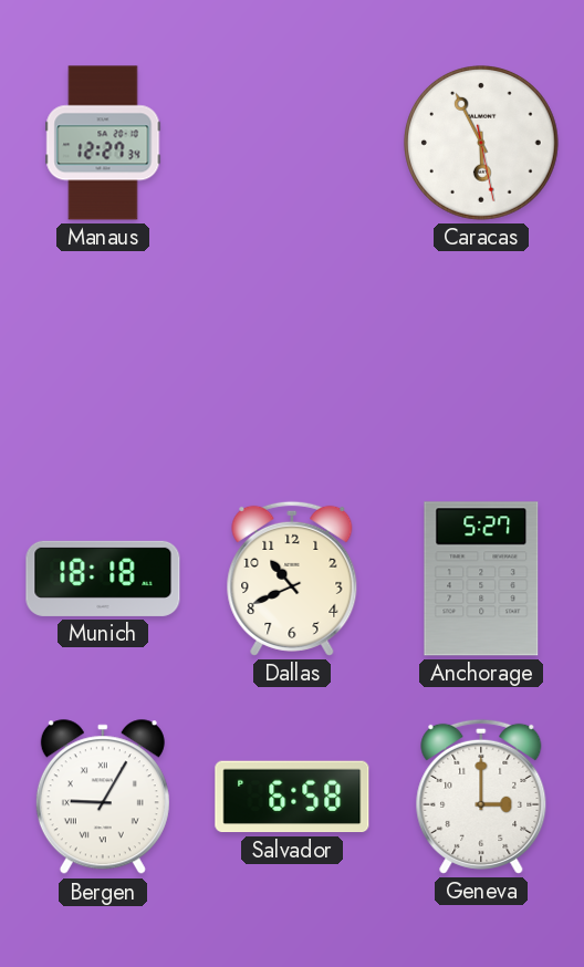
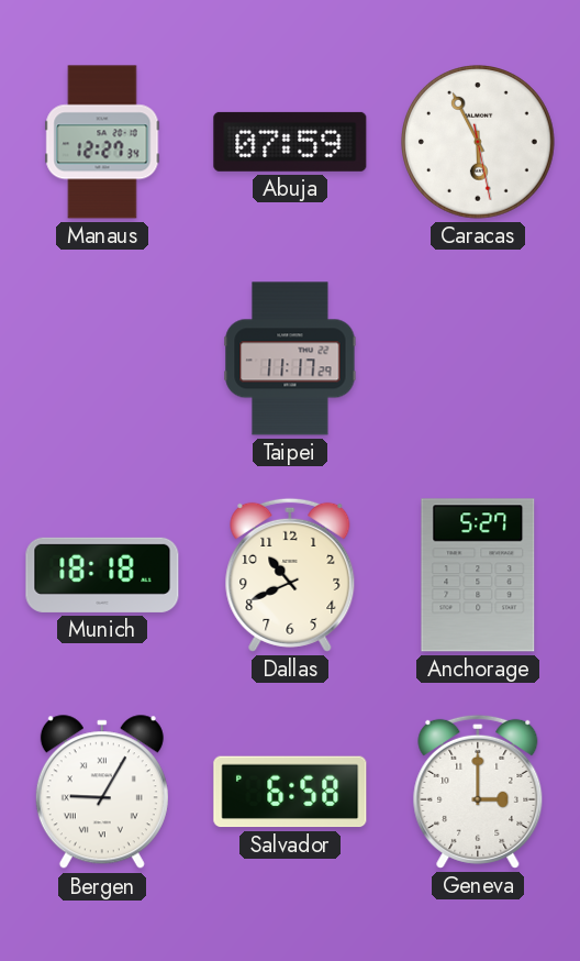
Abuja: none -> 07:59
Taipei: none -> 11:17
